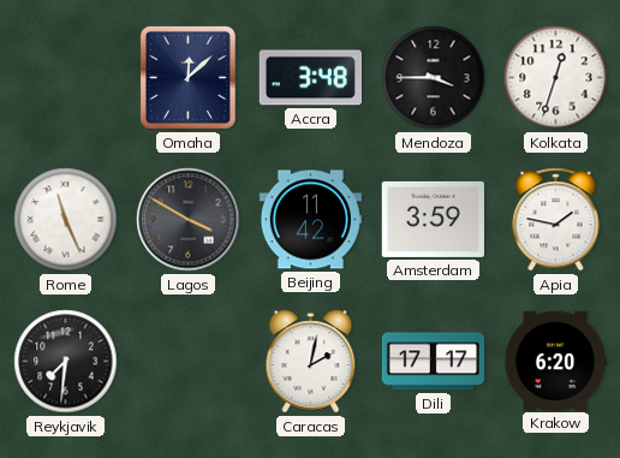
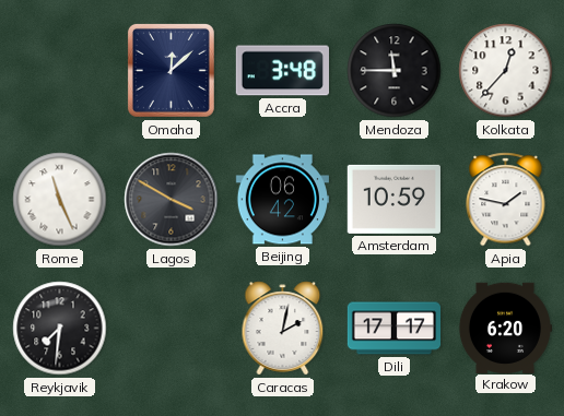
Mendoza: 3:45 -> 11:45
Kolkata: 12:33 -> 12:37
Beijing: 11:42 -> 06:42
Amsterdam: 3:59 -> 10:59
